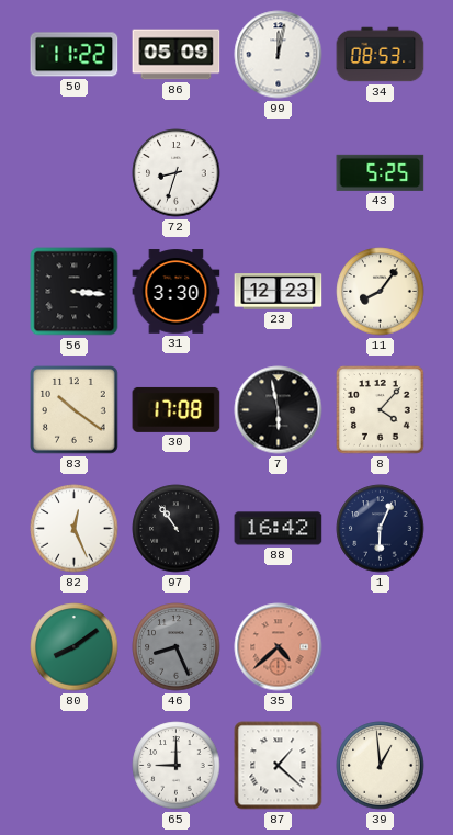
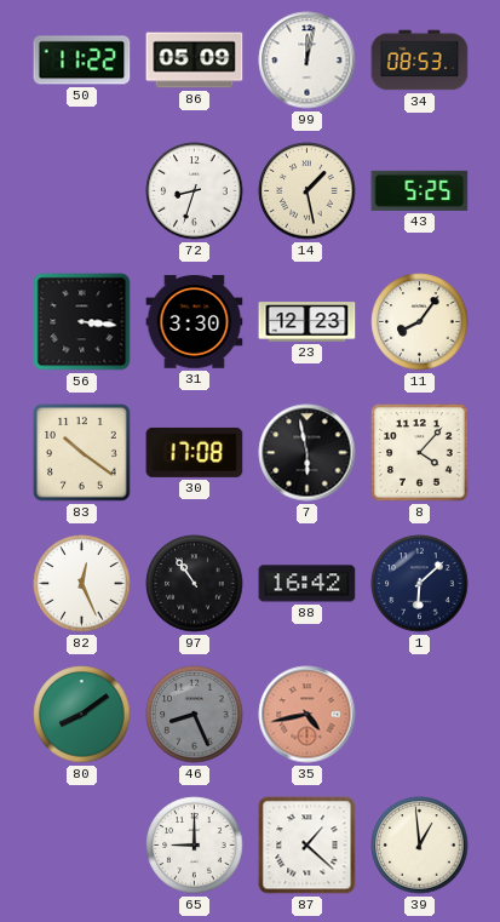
14: none -> 1:28
1: 6:04 -> 6:08
35: 4:38 -> 4:43
